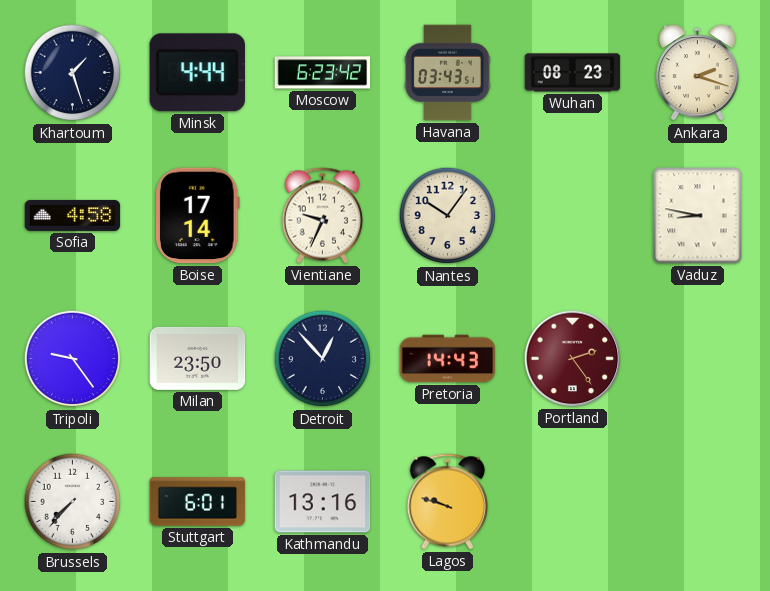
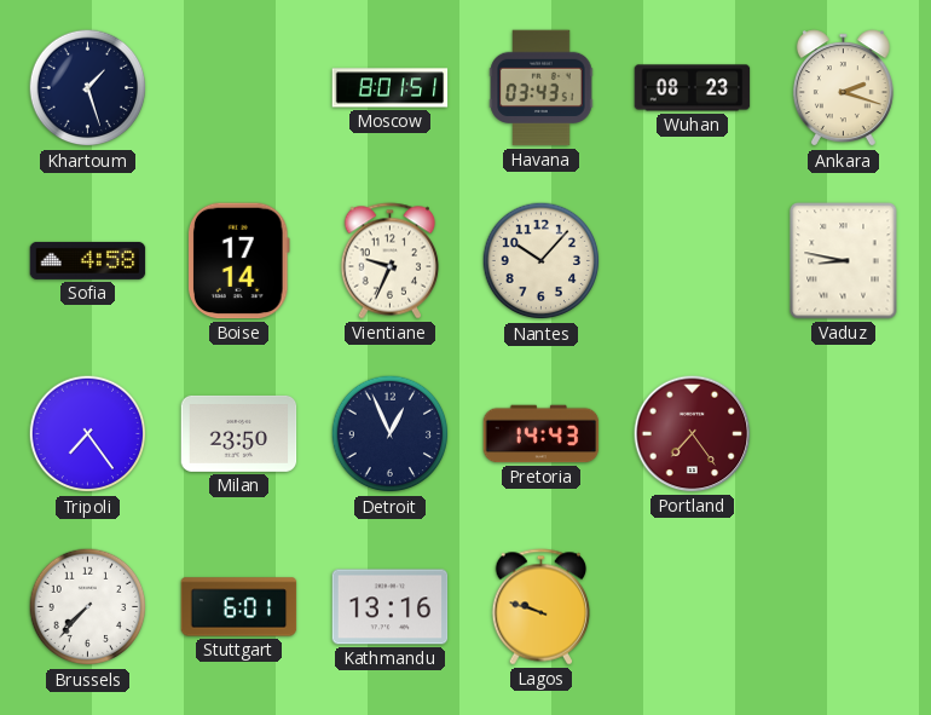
Minsk: 4:44 -> none
Moscow: 6:23 -> 8:01
Nantes: 10:06 -> 10:07
Tripoli: 9:24 -> 7:24
Detroit: 12:53 -> 12:56
Portland: 2:24 -> 7:24
